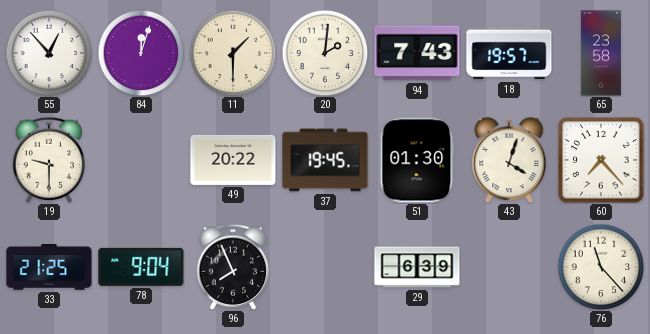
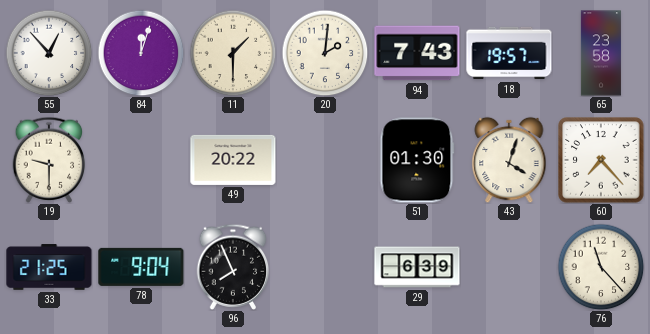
37: 19:45 -> none
